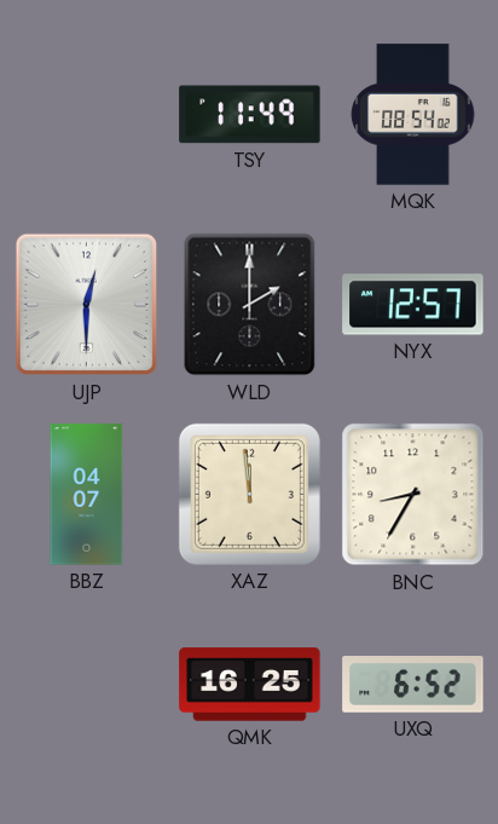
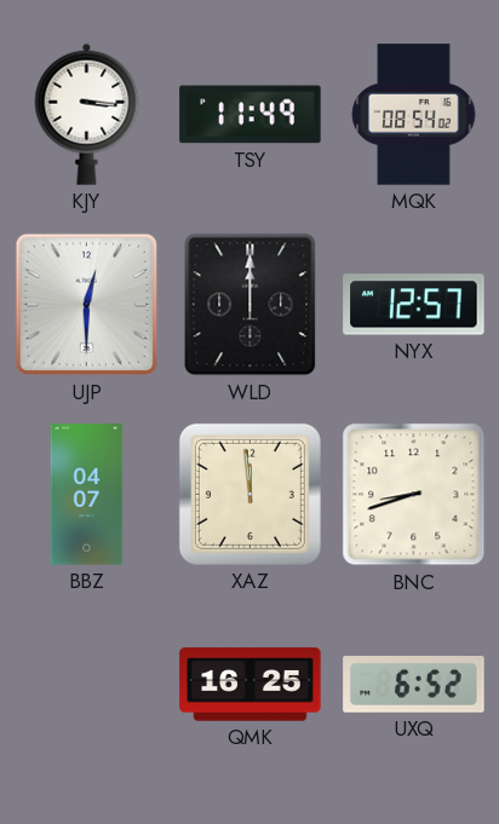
KJY: none -> 3:16
WLD: 2:00 -> 12:00
BNC: 8:35 -> 8:42
